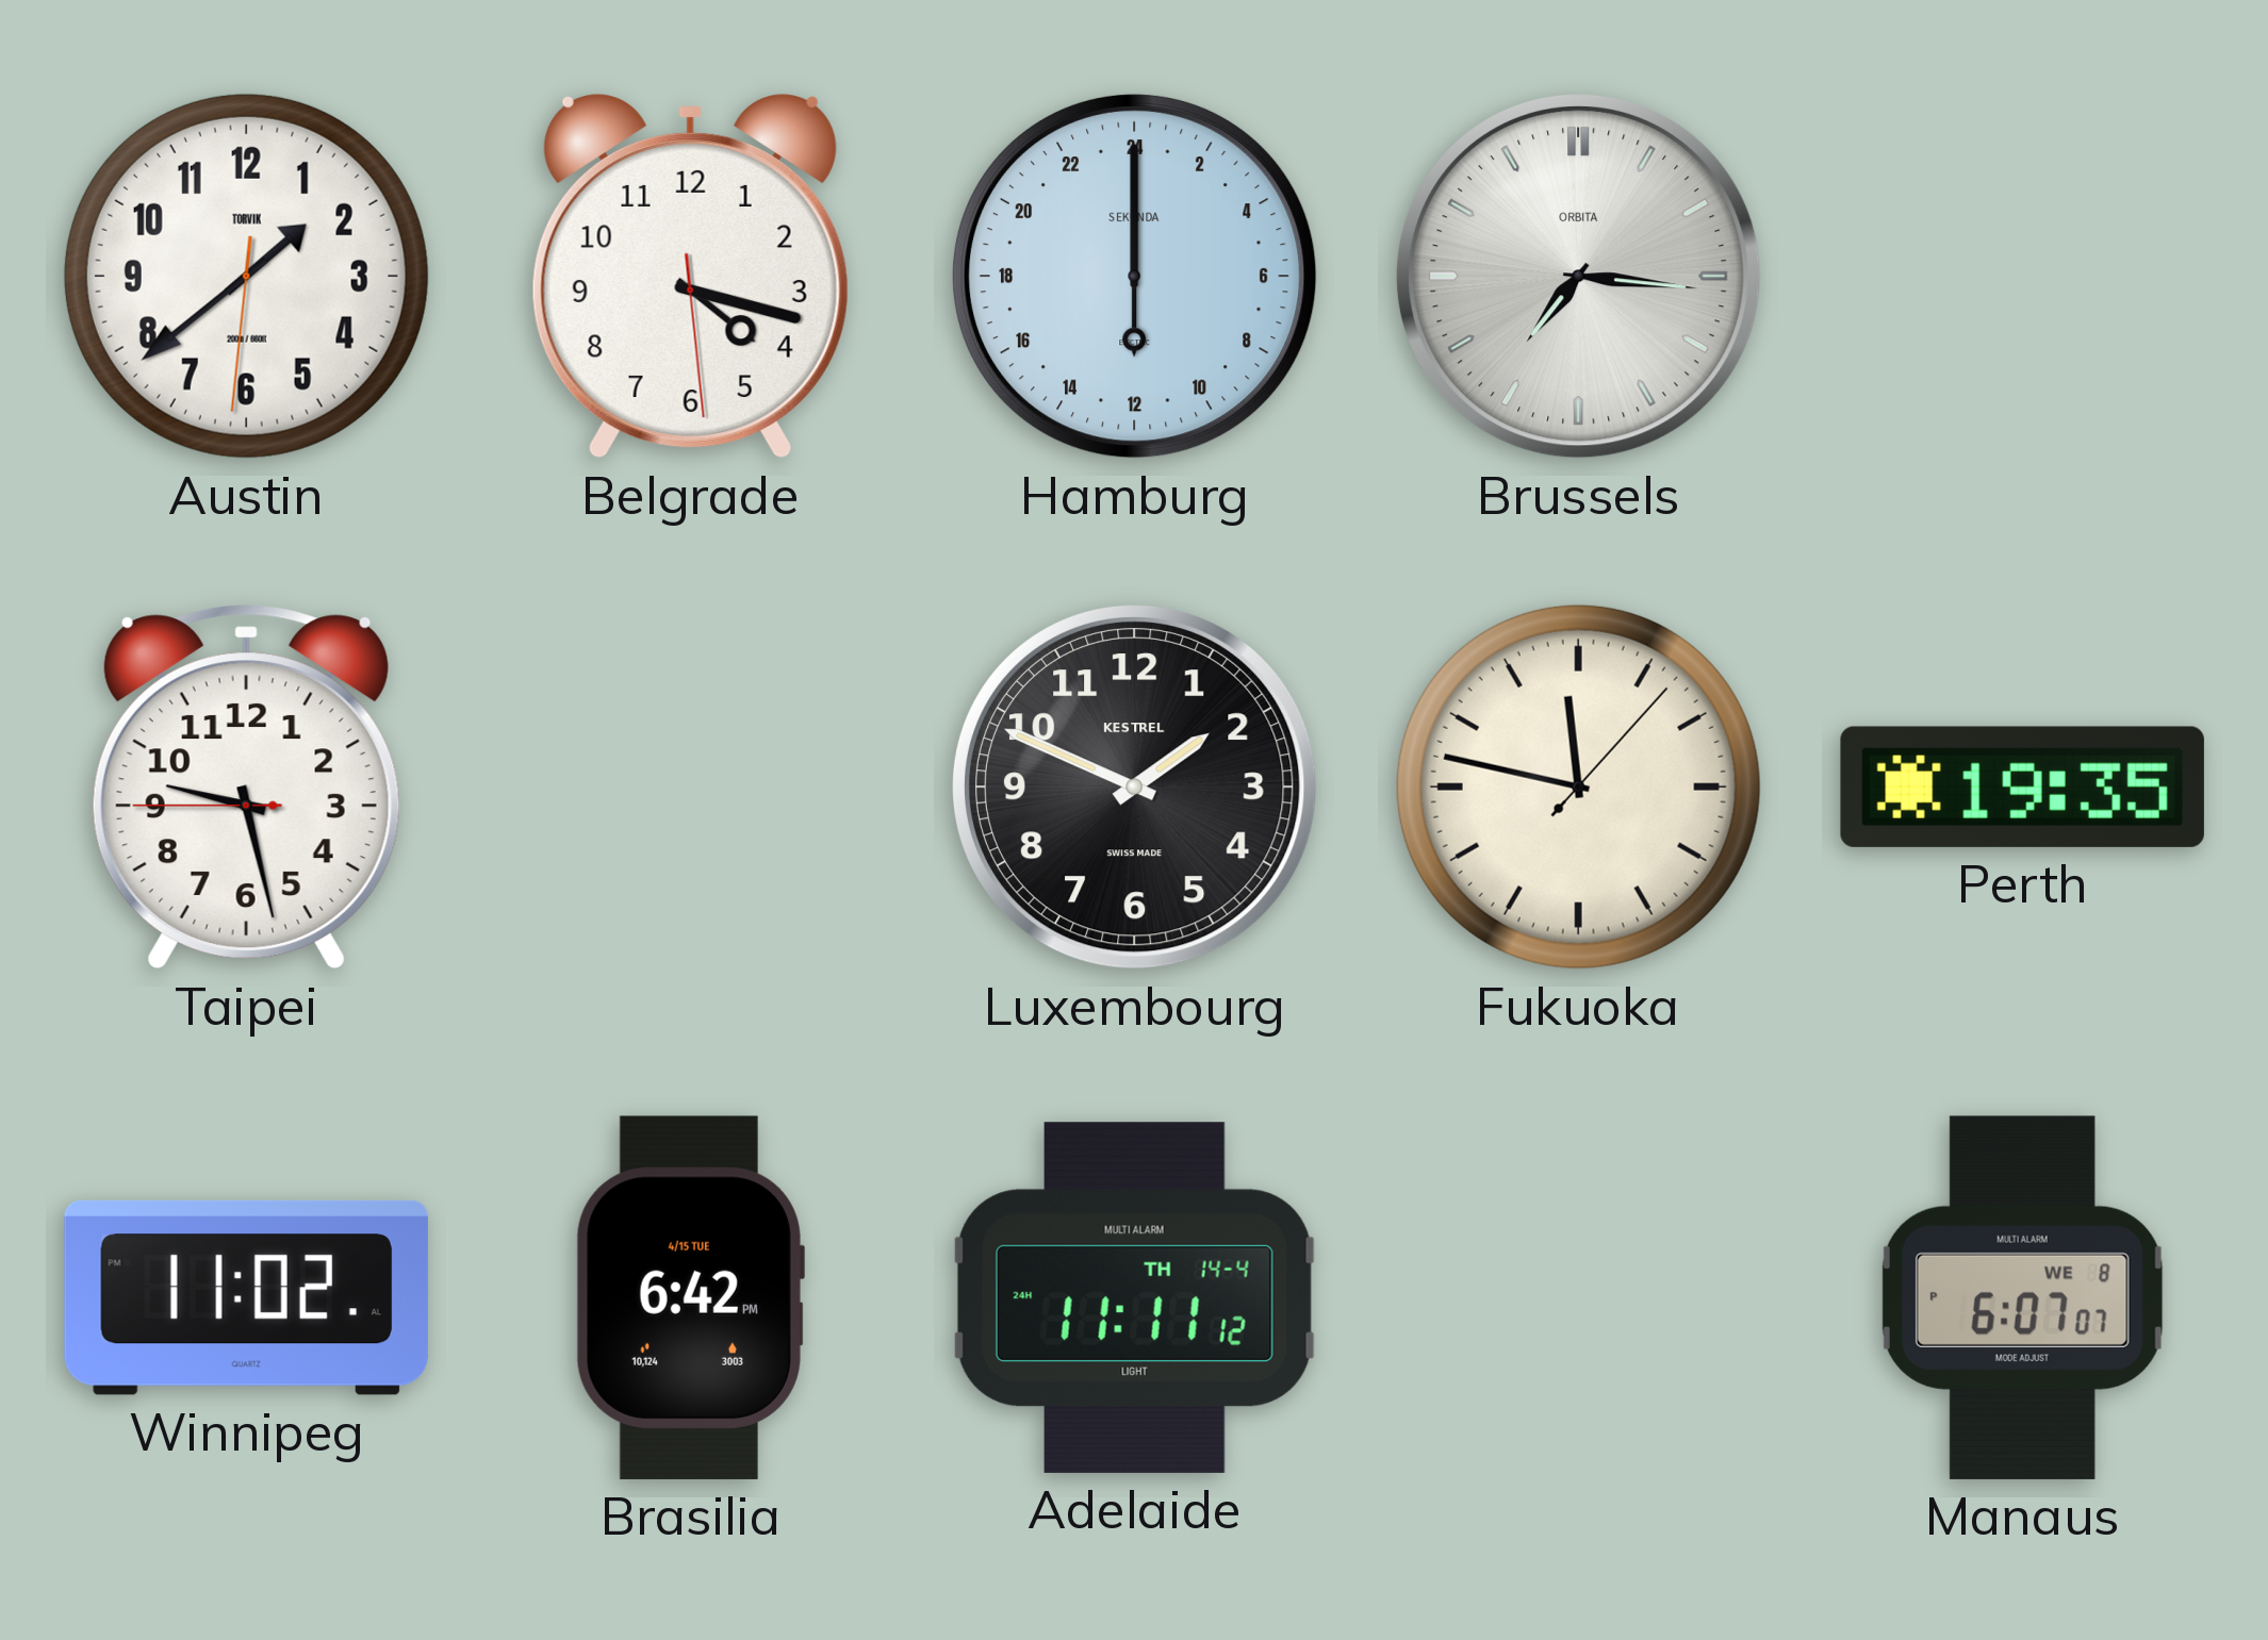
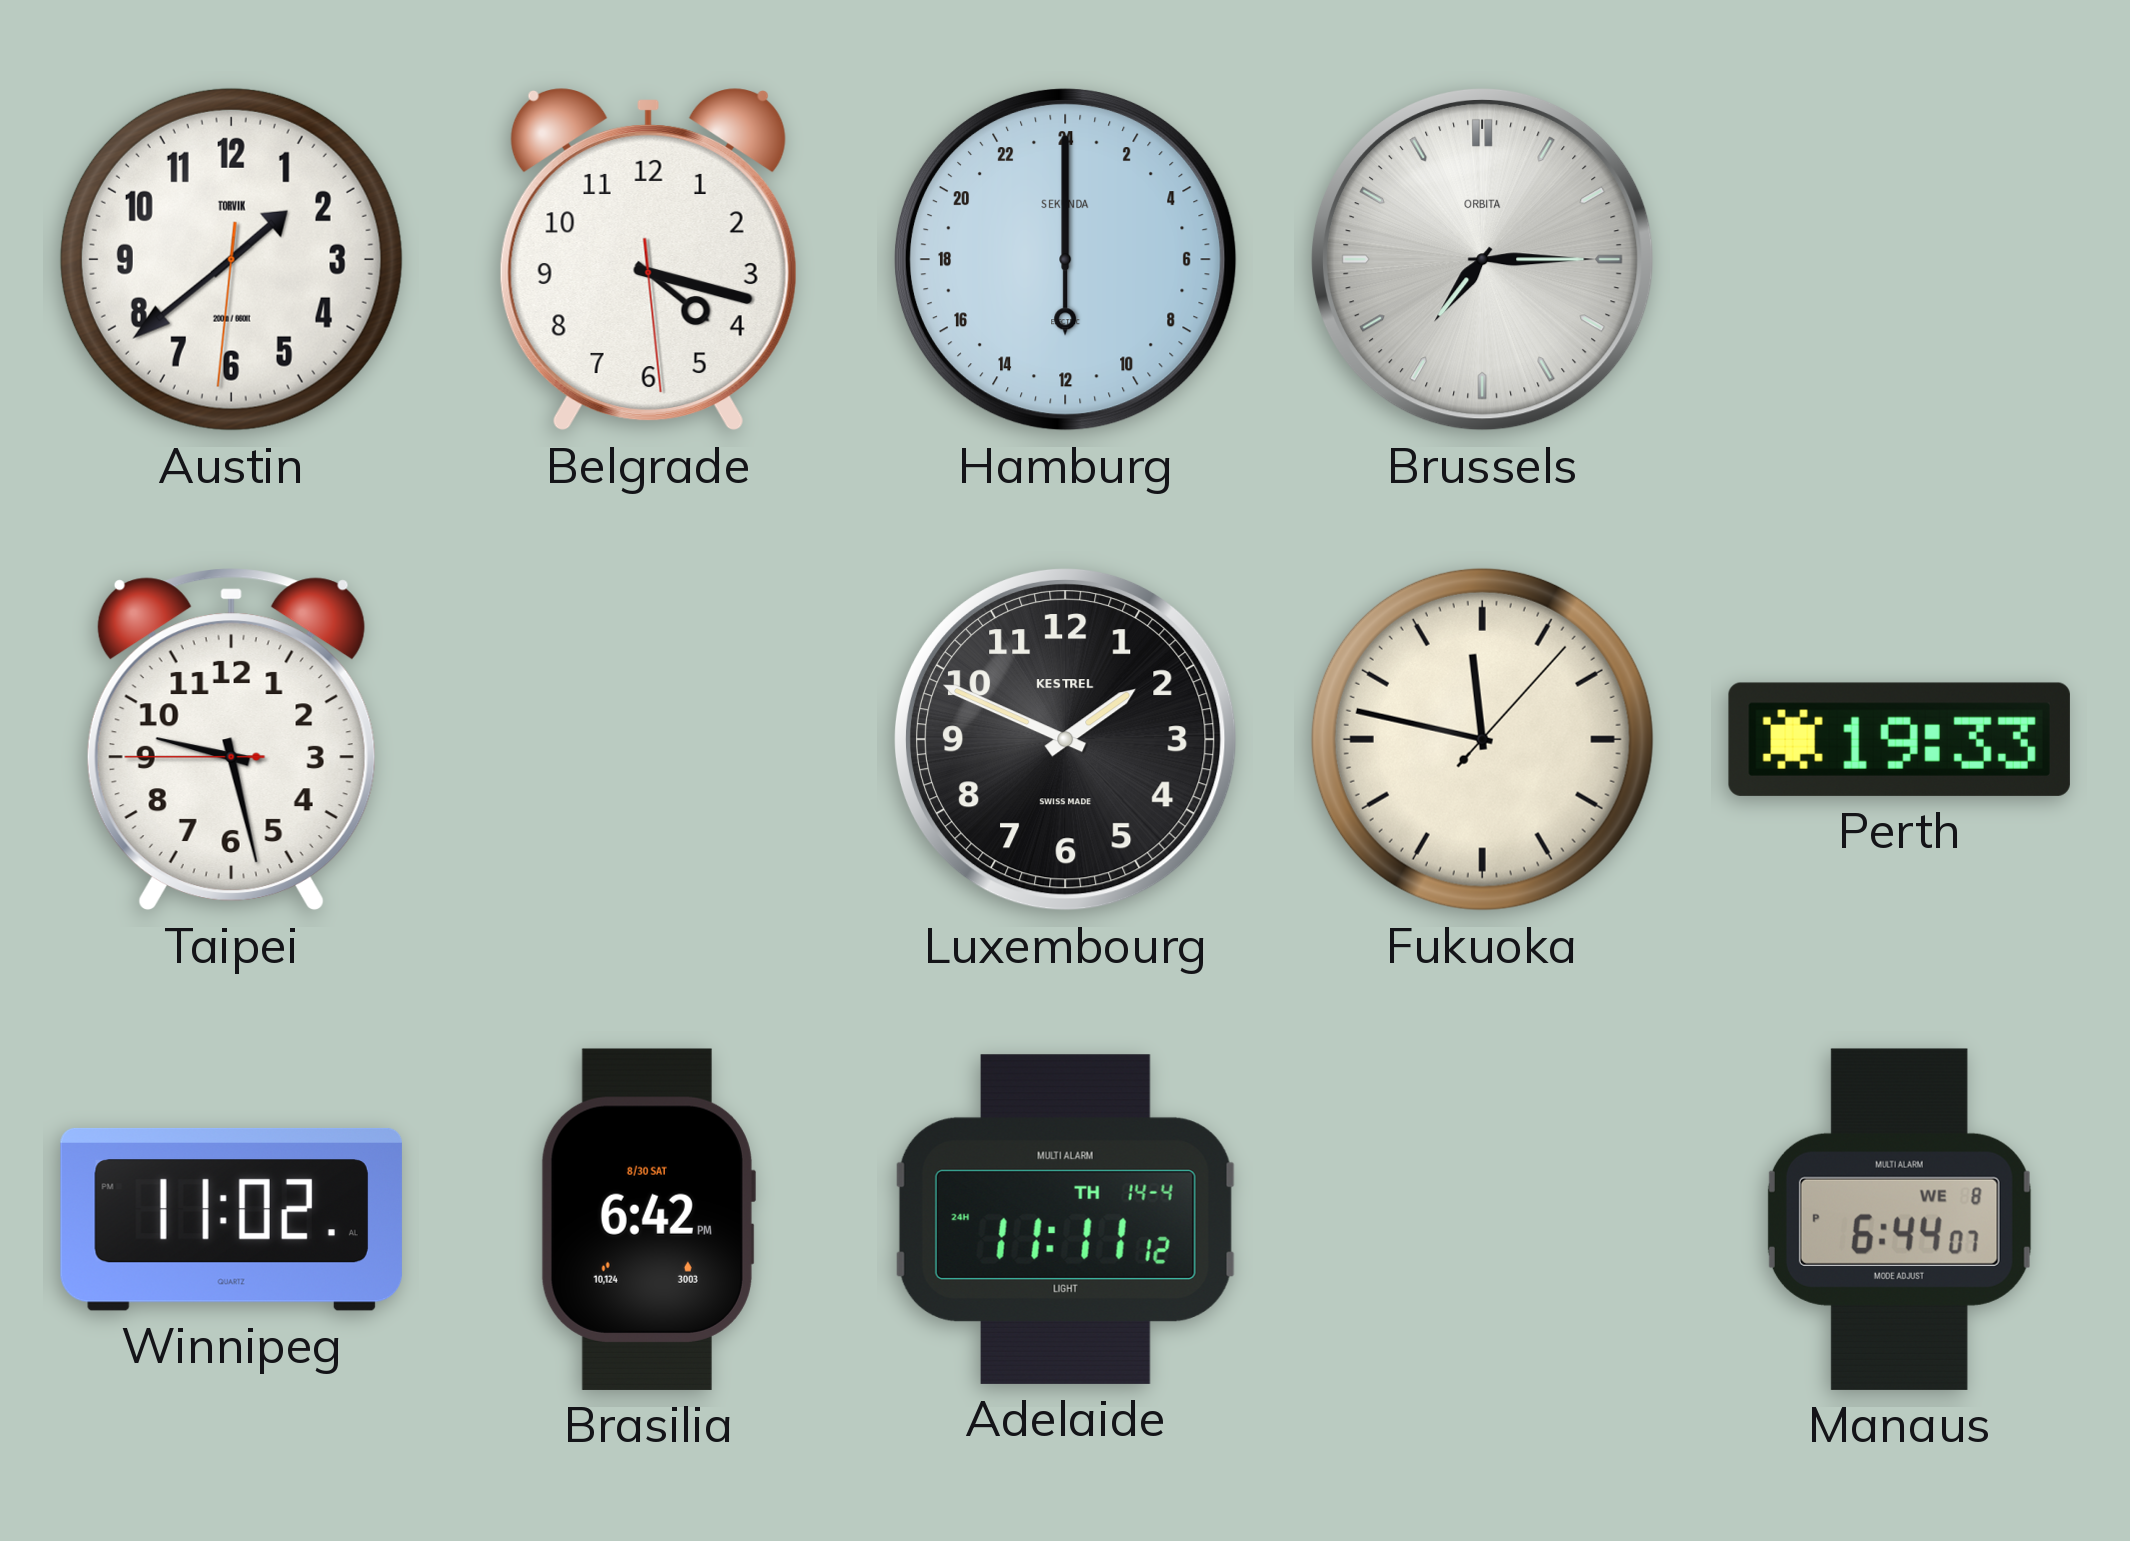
Brussels: 7:16 -> 7:15
Perth: 19:35 -> 19:33
Brasilia date: 4/15 TUE -> 8/30 SAT
Manaus: 6:07 -> 6:44
